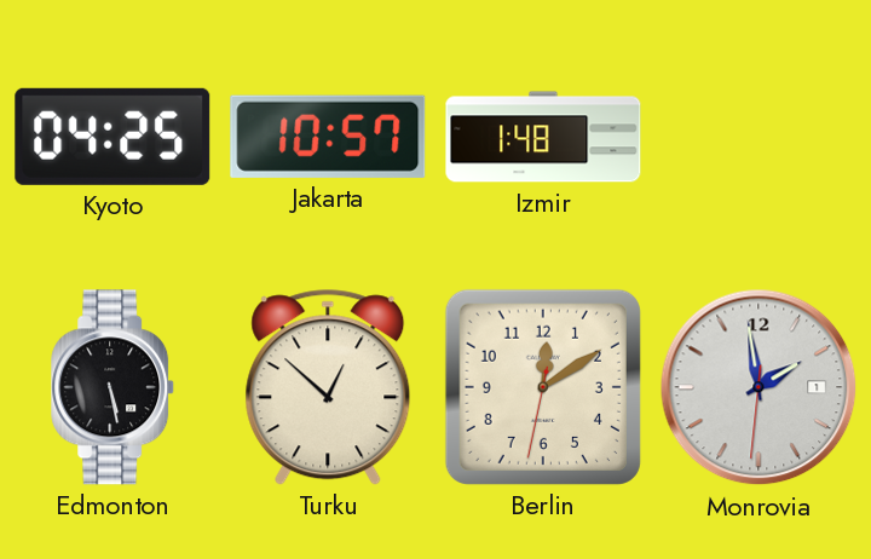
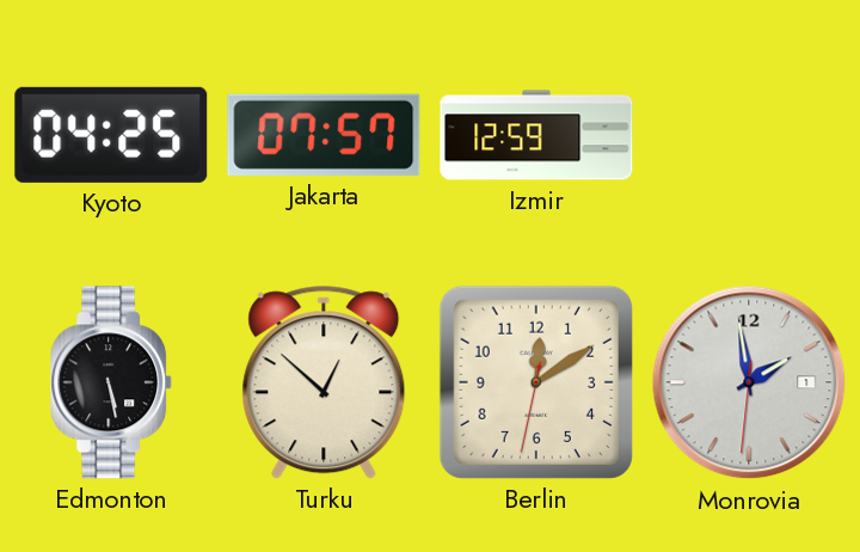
Jakarta: 10:57 -> 07:57
Izmir: 1:48 -> 12:59
